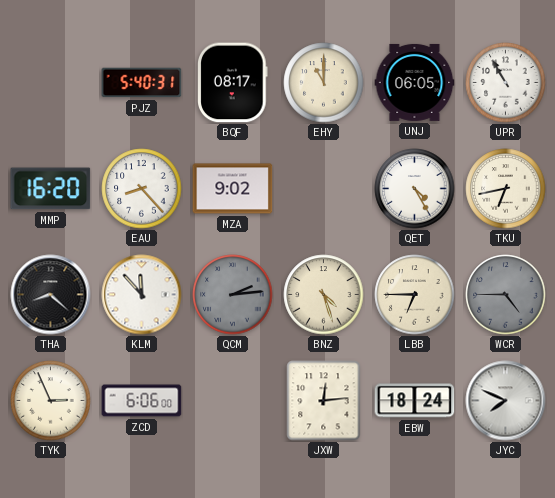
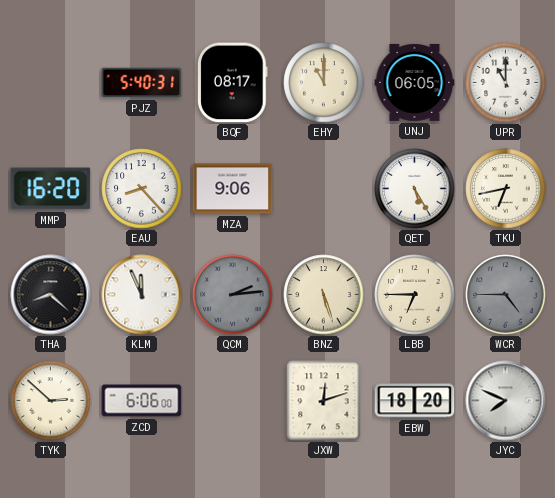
UPR: 10:55 -> 11:00
MZA: 9:02 -> 9:06
QET: 4:25 -> 5:25
KLM: 11:53 -> 11:56
BNZ: 4:27 -> 5:27
TYK: 2:56 -> 2:52
JXW: 12:14 -> 12:12
EBW: 18:24 -> 18:20
